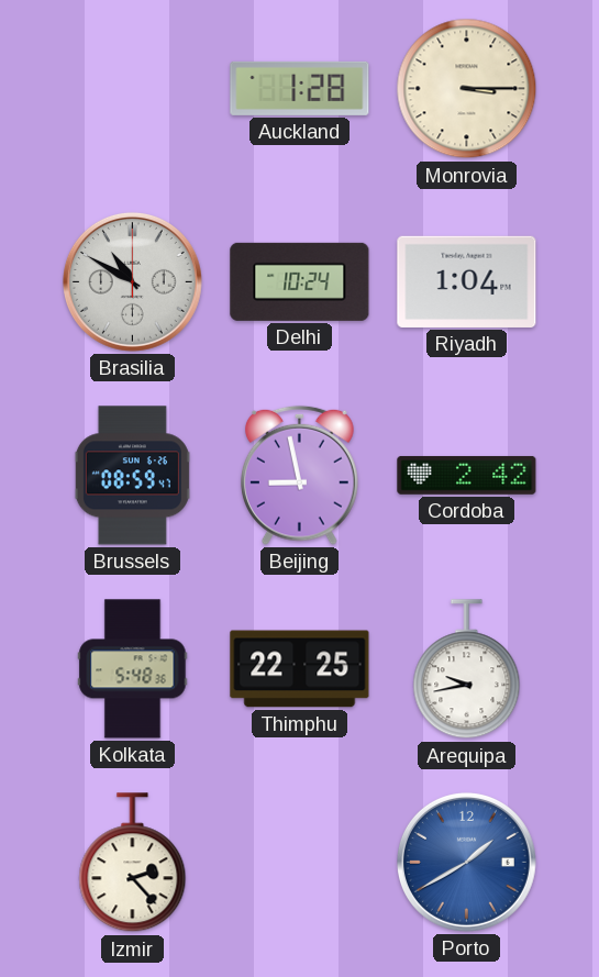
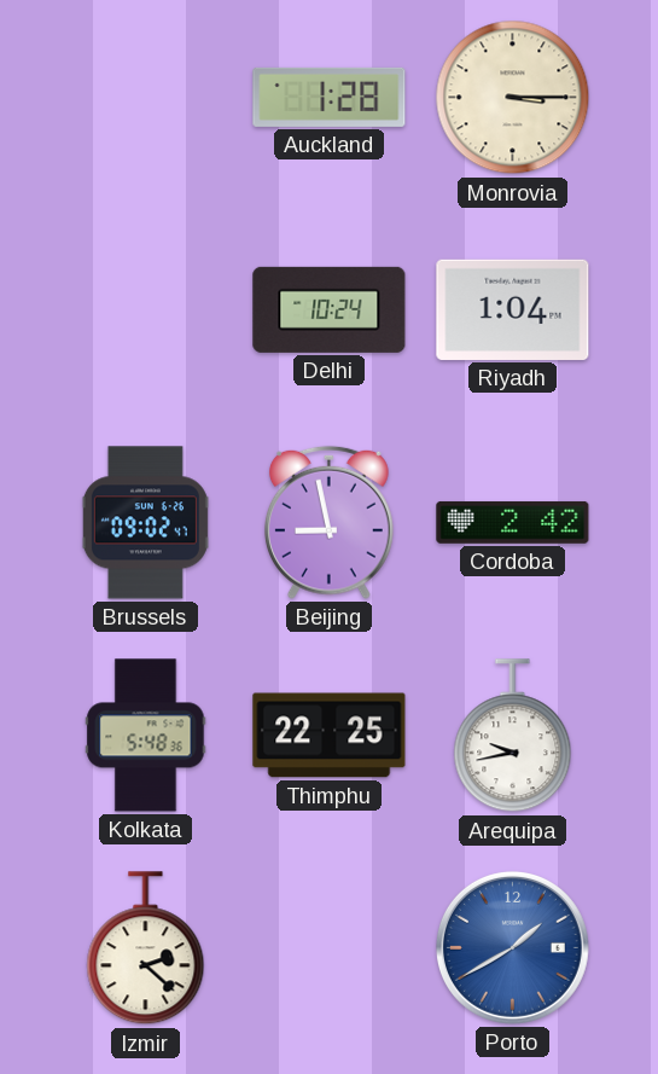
Brasilia: 10:50 -> none
Brussels: 08:59 -> 09:02
Izmir: 2:23 -> 2:22
